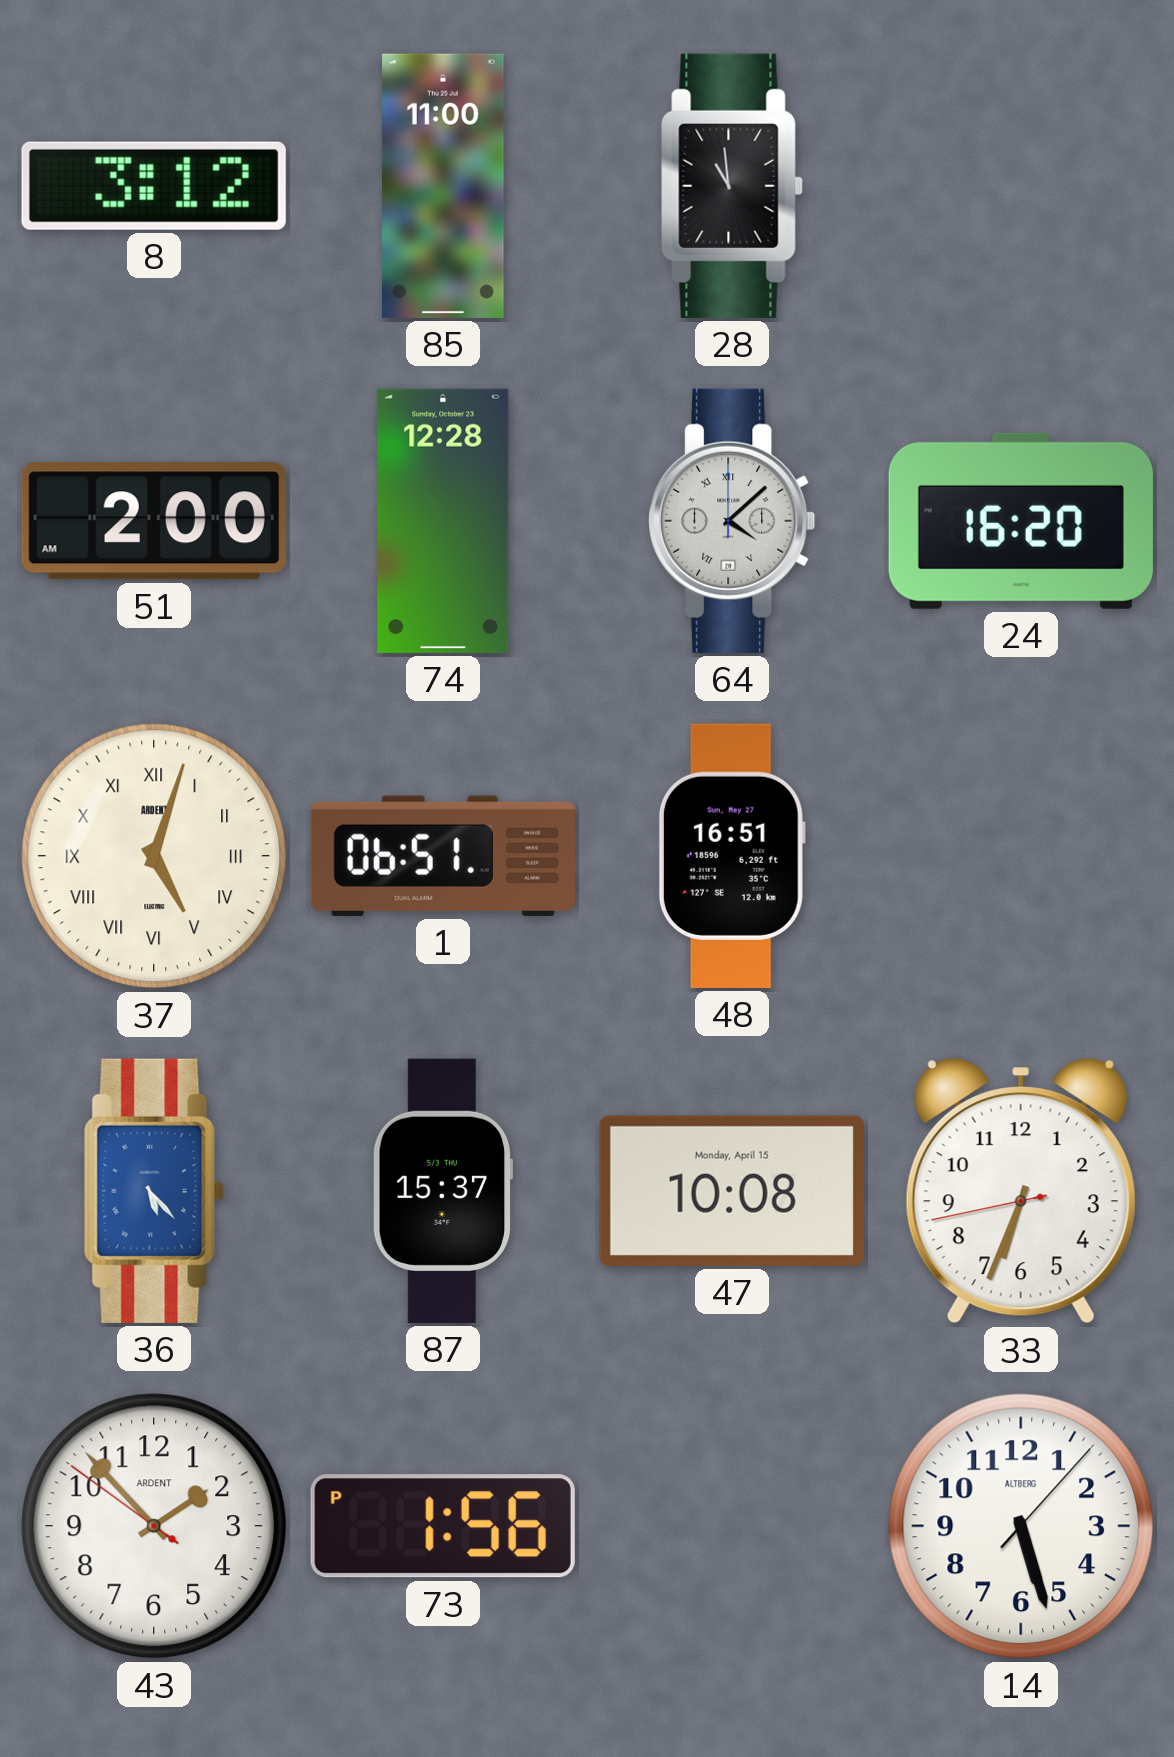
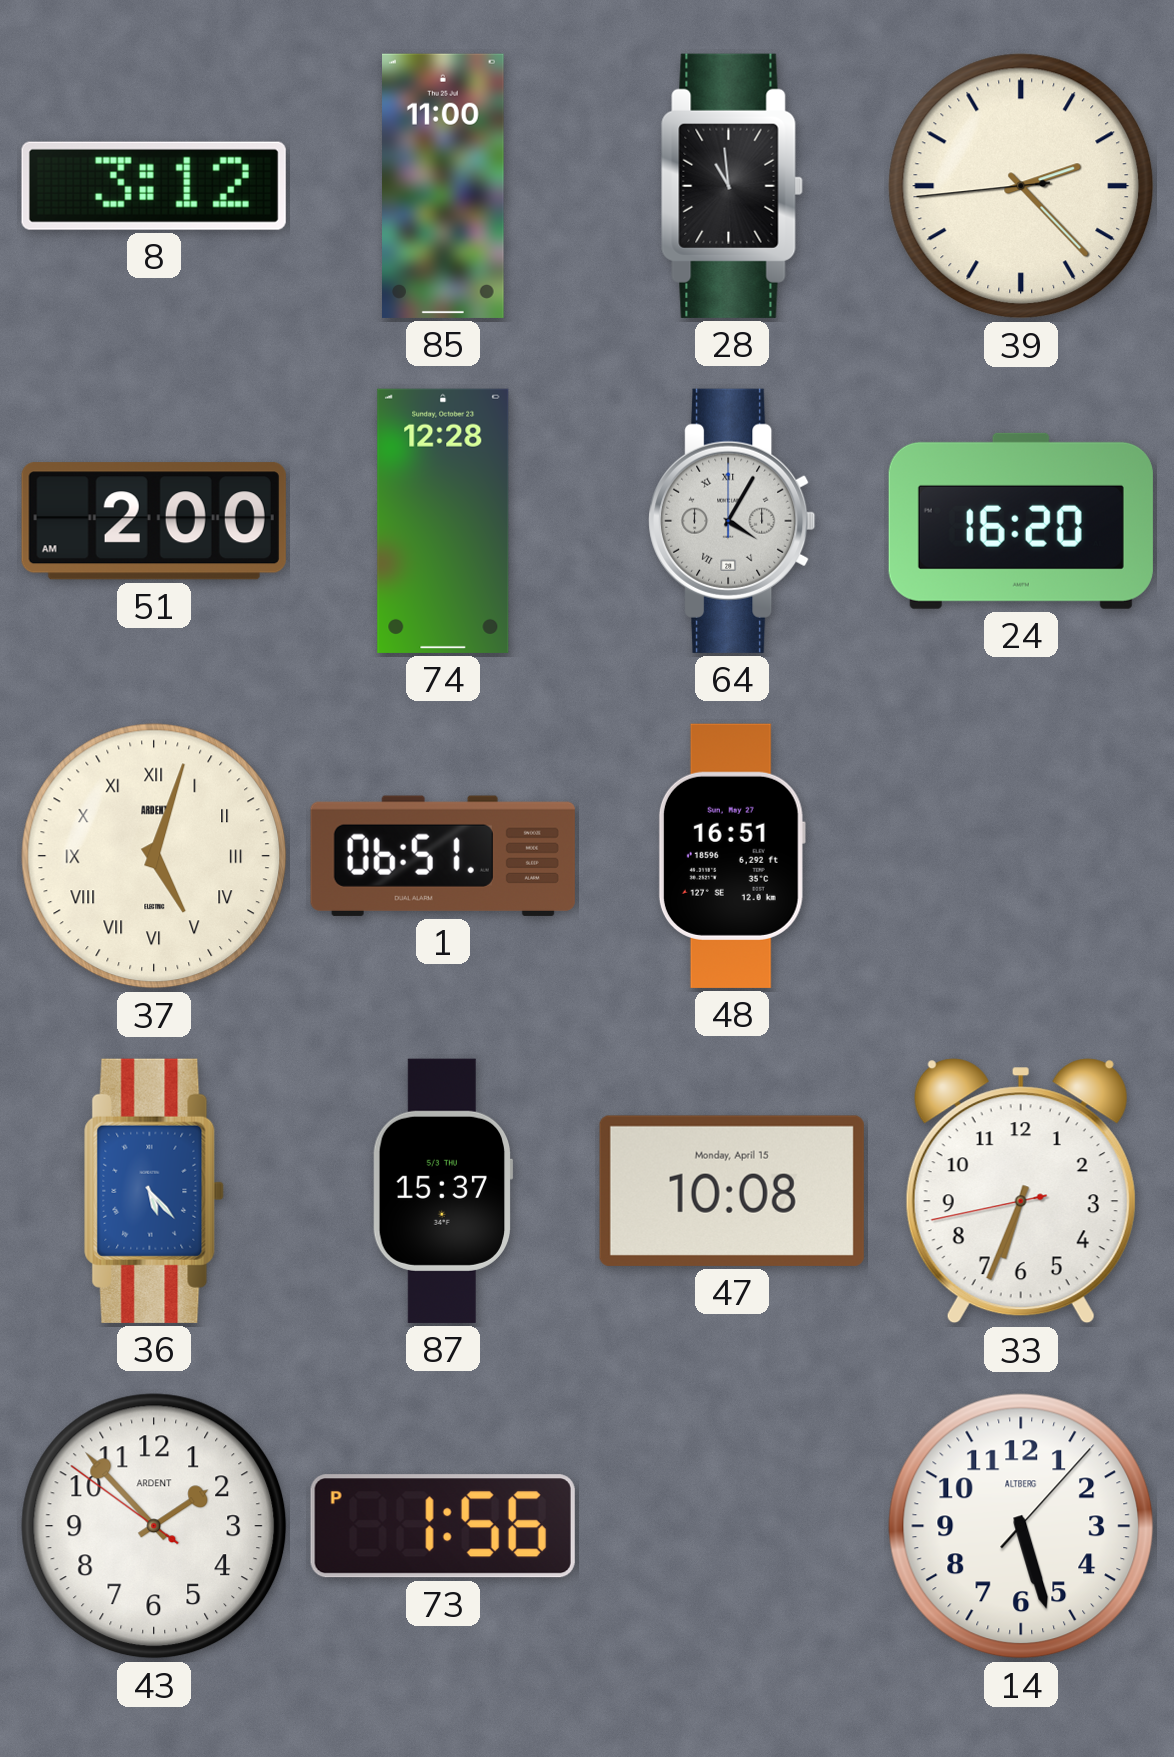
39: none -> 2:22
64: 4:08 -> 4:05
